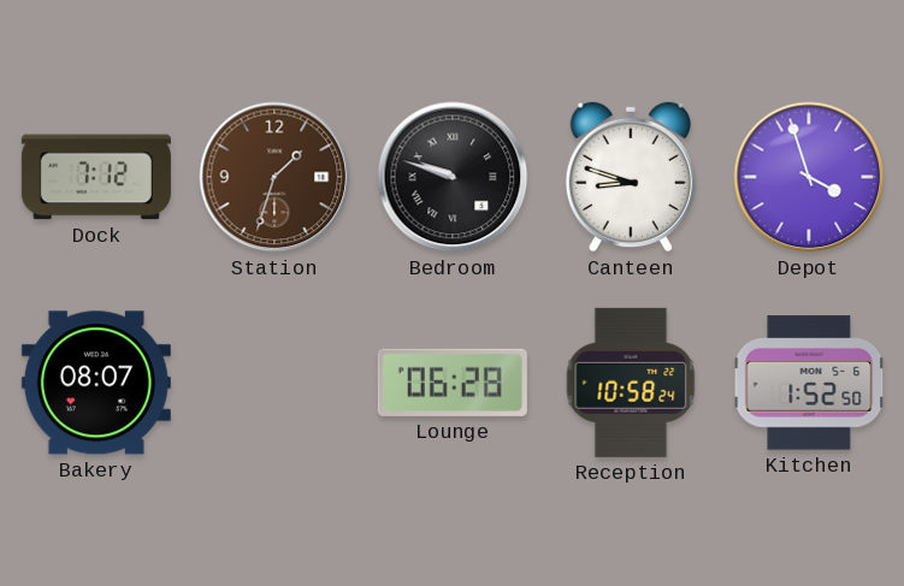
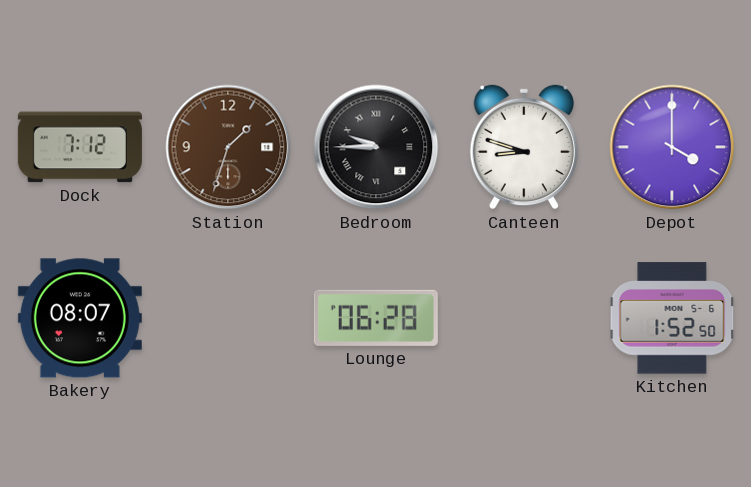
Bedroom: 9:48 -> 9:45
Depot: 3:57 -> 4:00
Reception: 10:58 -> none
